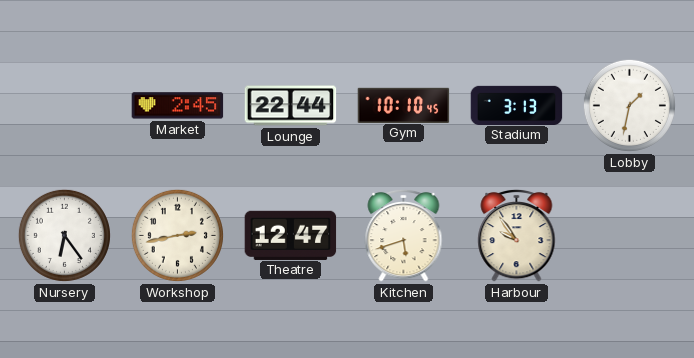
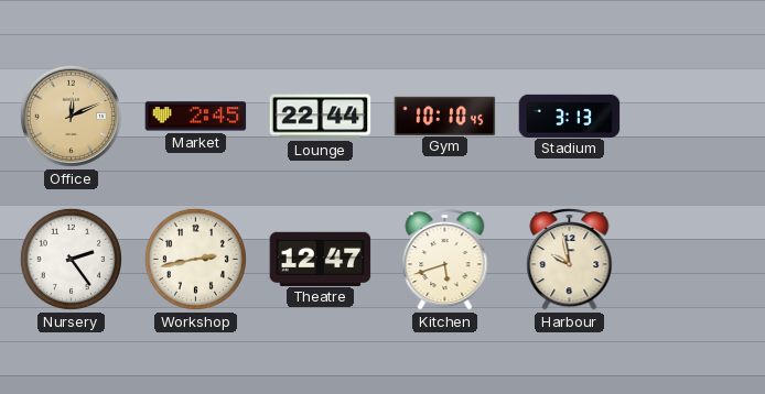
Office: none -> 12:11
Lobby: 1:32 -> none
Nursery: 6:24 -> 2:24
Harbour: 9:54 -> 9:58
